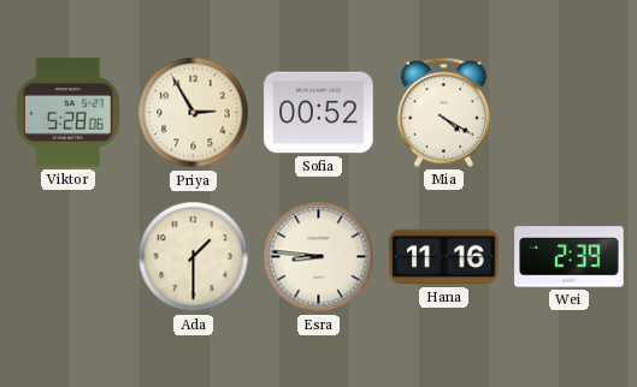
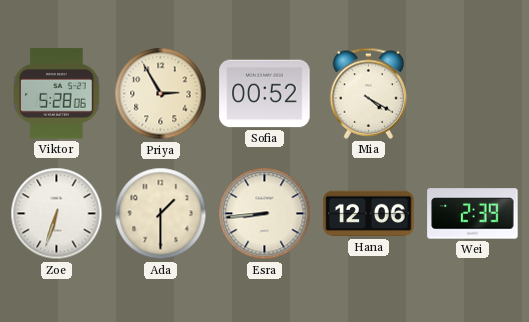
Zoe: none -> 6:33
Esra: 8:46 -> 8:44
Hana: 11:16 -> 12:06
